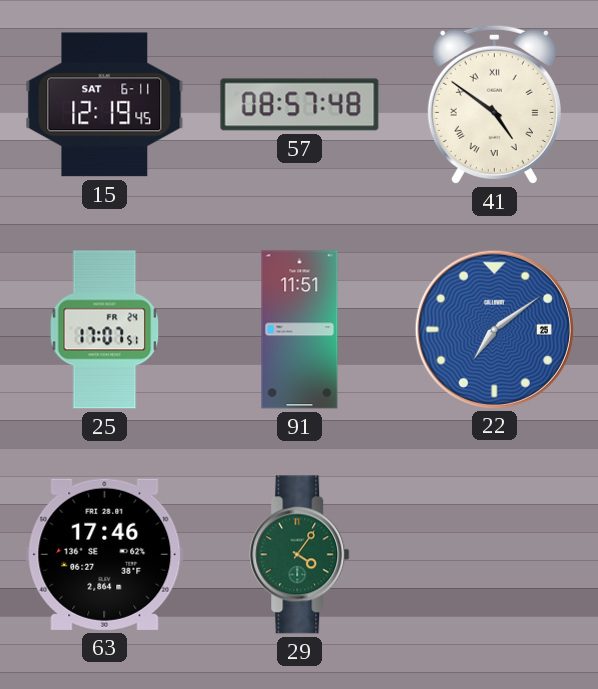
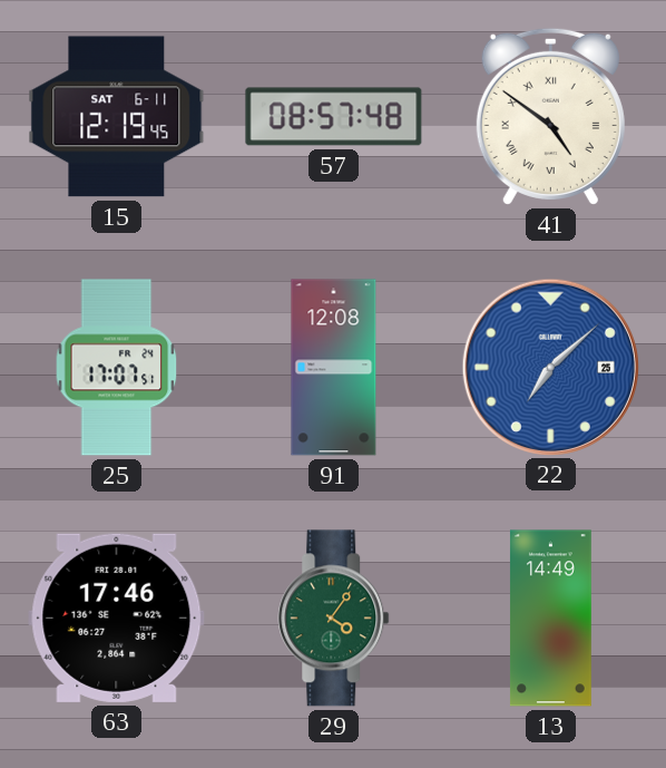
91: 11:51 -> 12:08
22: 7:09 -> 7:08
13: none -> 14:49
